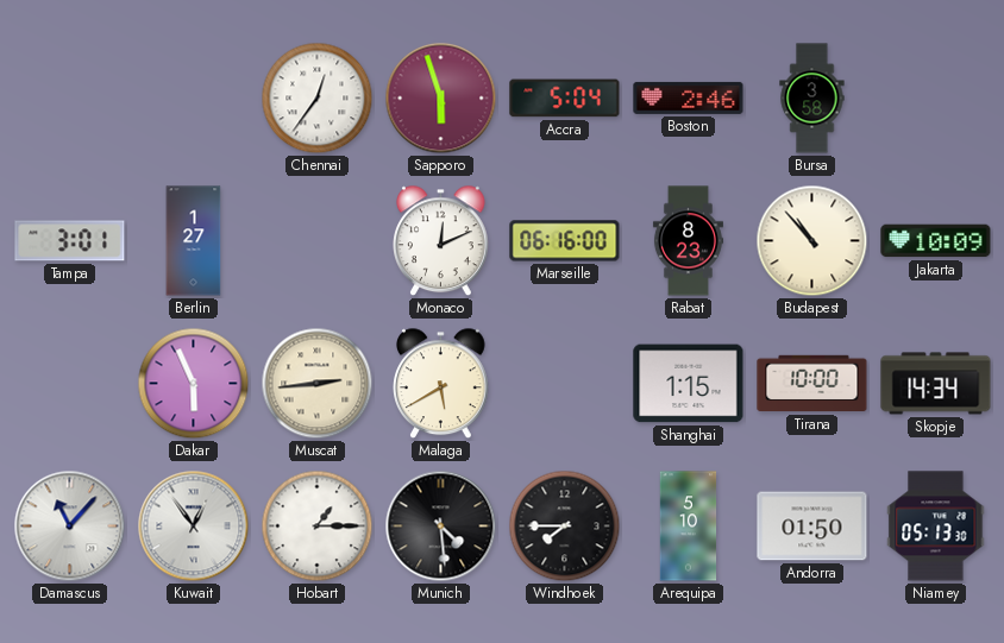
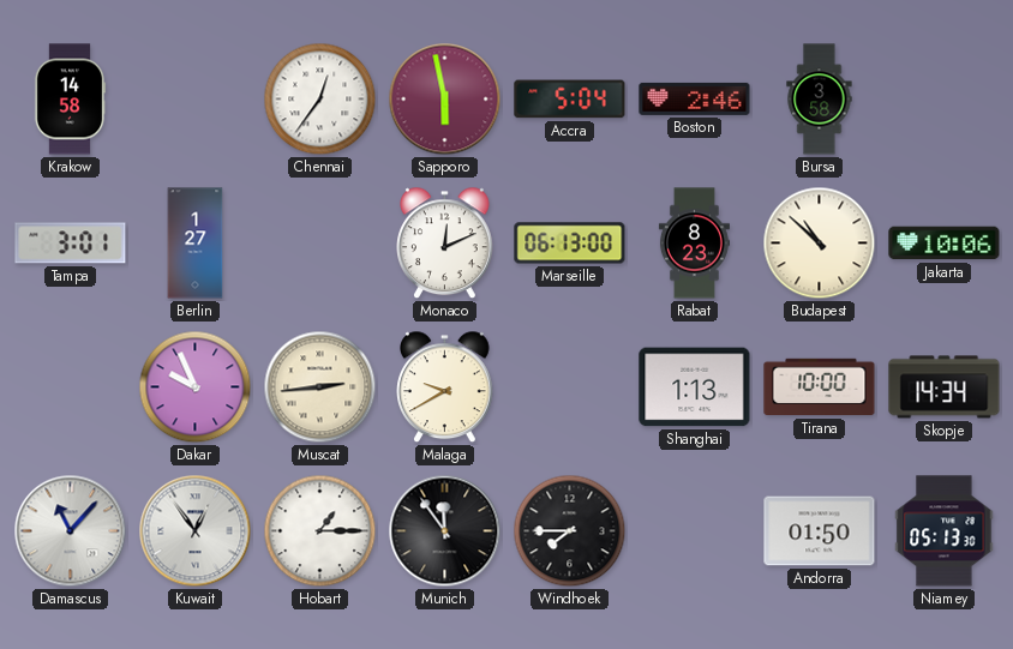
Krakow: none -> 14:58
Sapporo: 5:57 -> 5:58
Marseille: 06:16 -> 06:13
Budapest: 10:53 -> 10:52
Jakarta: 10:09 -> 10:06
Dakar: 5:56 -> 9:56
Malaga: 5:40 -> 9:40
Shanghai: 1:15 -> 1:13
Munich: 4:29 -> 11:54
Arequipa: 5:10 -> none
